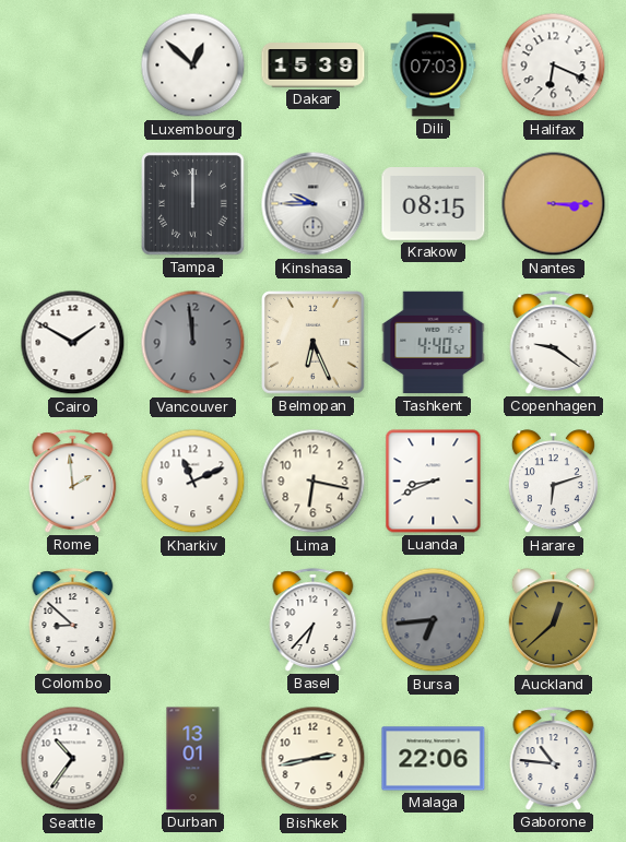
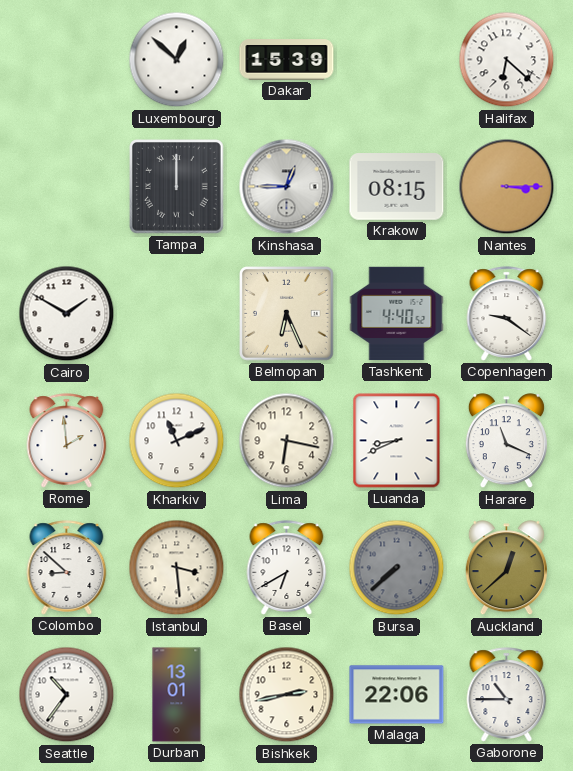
Dili: 07:03 -> none
Halifax: 6:19 -> 6:22
Kinshasa: 9:45 -> 12:45
Vancouver: 11:59 -> none
Harare: 6:12 -> 11:19
Istanbul: none -> 3:29
Basel: 6:37 -> 6:40
Bursa: 6:44 -> 7:38
Gaborone: 10:46 -> 10:45
